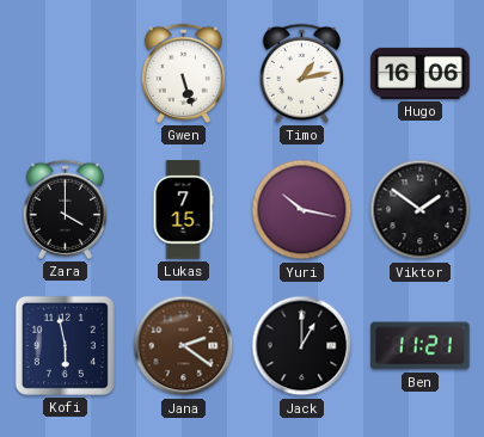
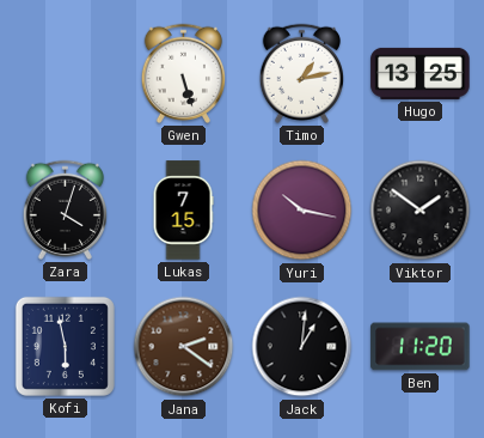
Hugo: 16:06 -> 13:25
Zara: 4:00 -> 4:03
Jack: 1:00 -> 1:01
Ben: 11:21 -> 11:20
